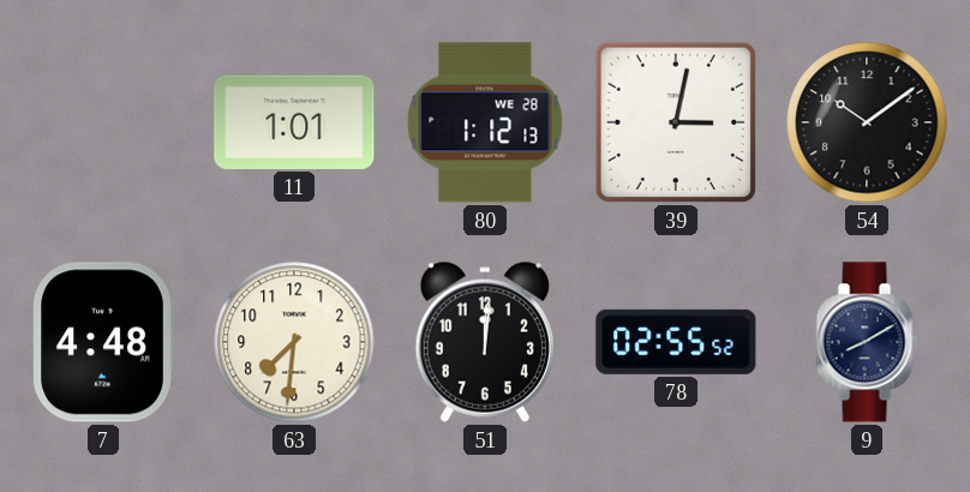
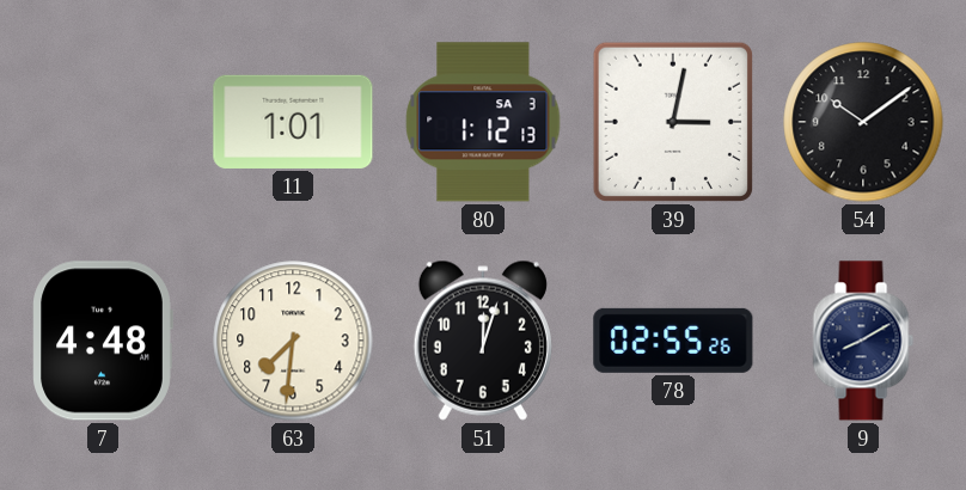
80 date: WE 28 -> SA 3
51: 12:01 -> 12:03
78: 02:55:52 -> 02:55:26
